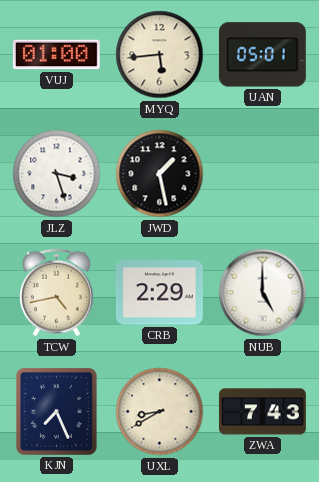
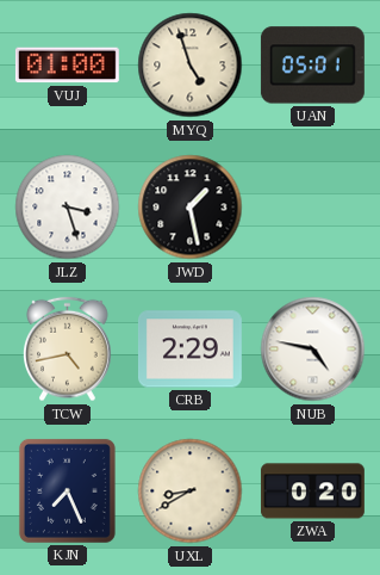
MYQ: 5:44 -> 4:57
NUB: 5:00 -> 4:47
ZWA: 7:43 -> 0:20
